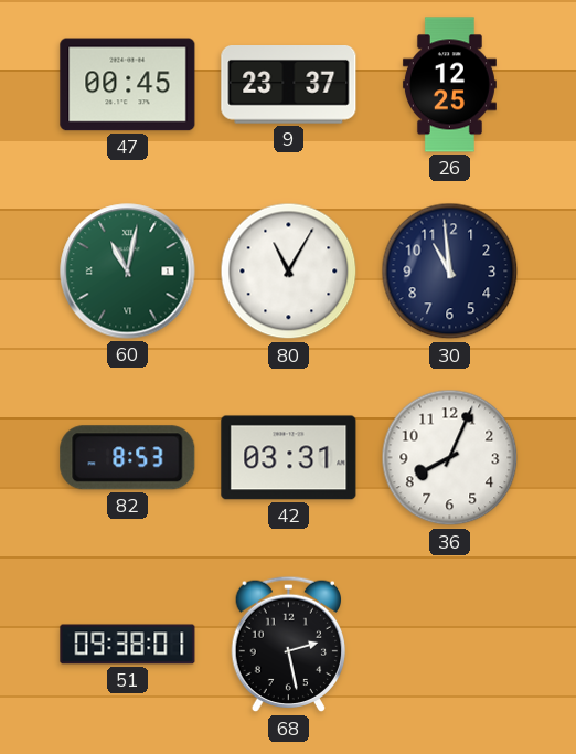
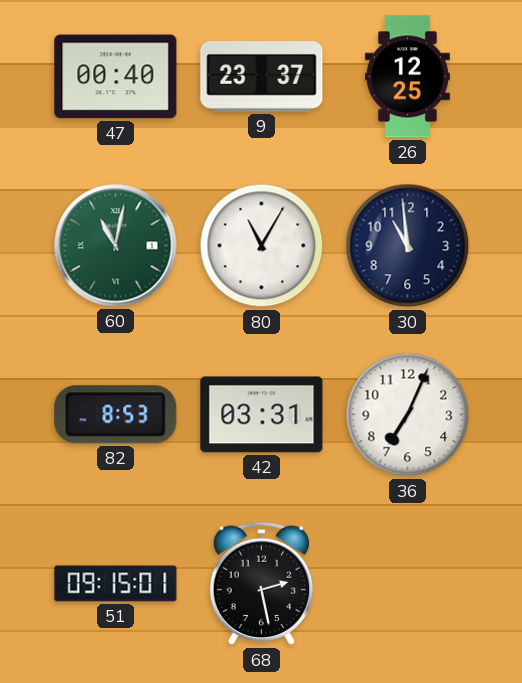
47: 00:45 -> 00:40
36: 8:04 -> 7:04
51: 09:38 -> 09:15
